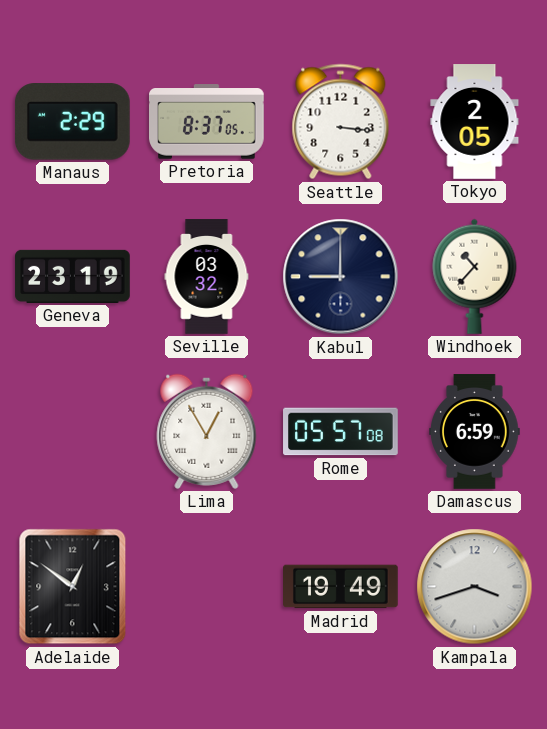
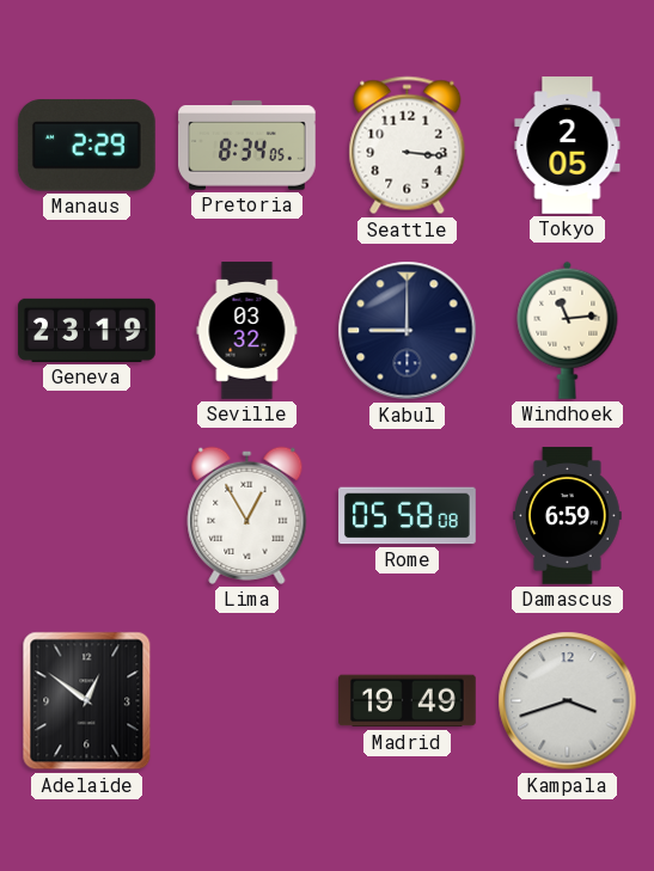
Pretoria: 8:37 -> 8:34
Windhoek: 10:37 -> 11:14
Rome: 05:57 -> 05:58
